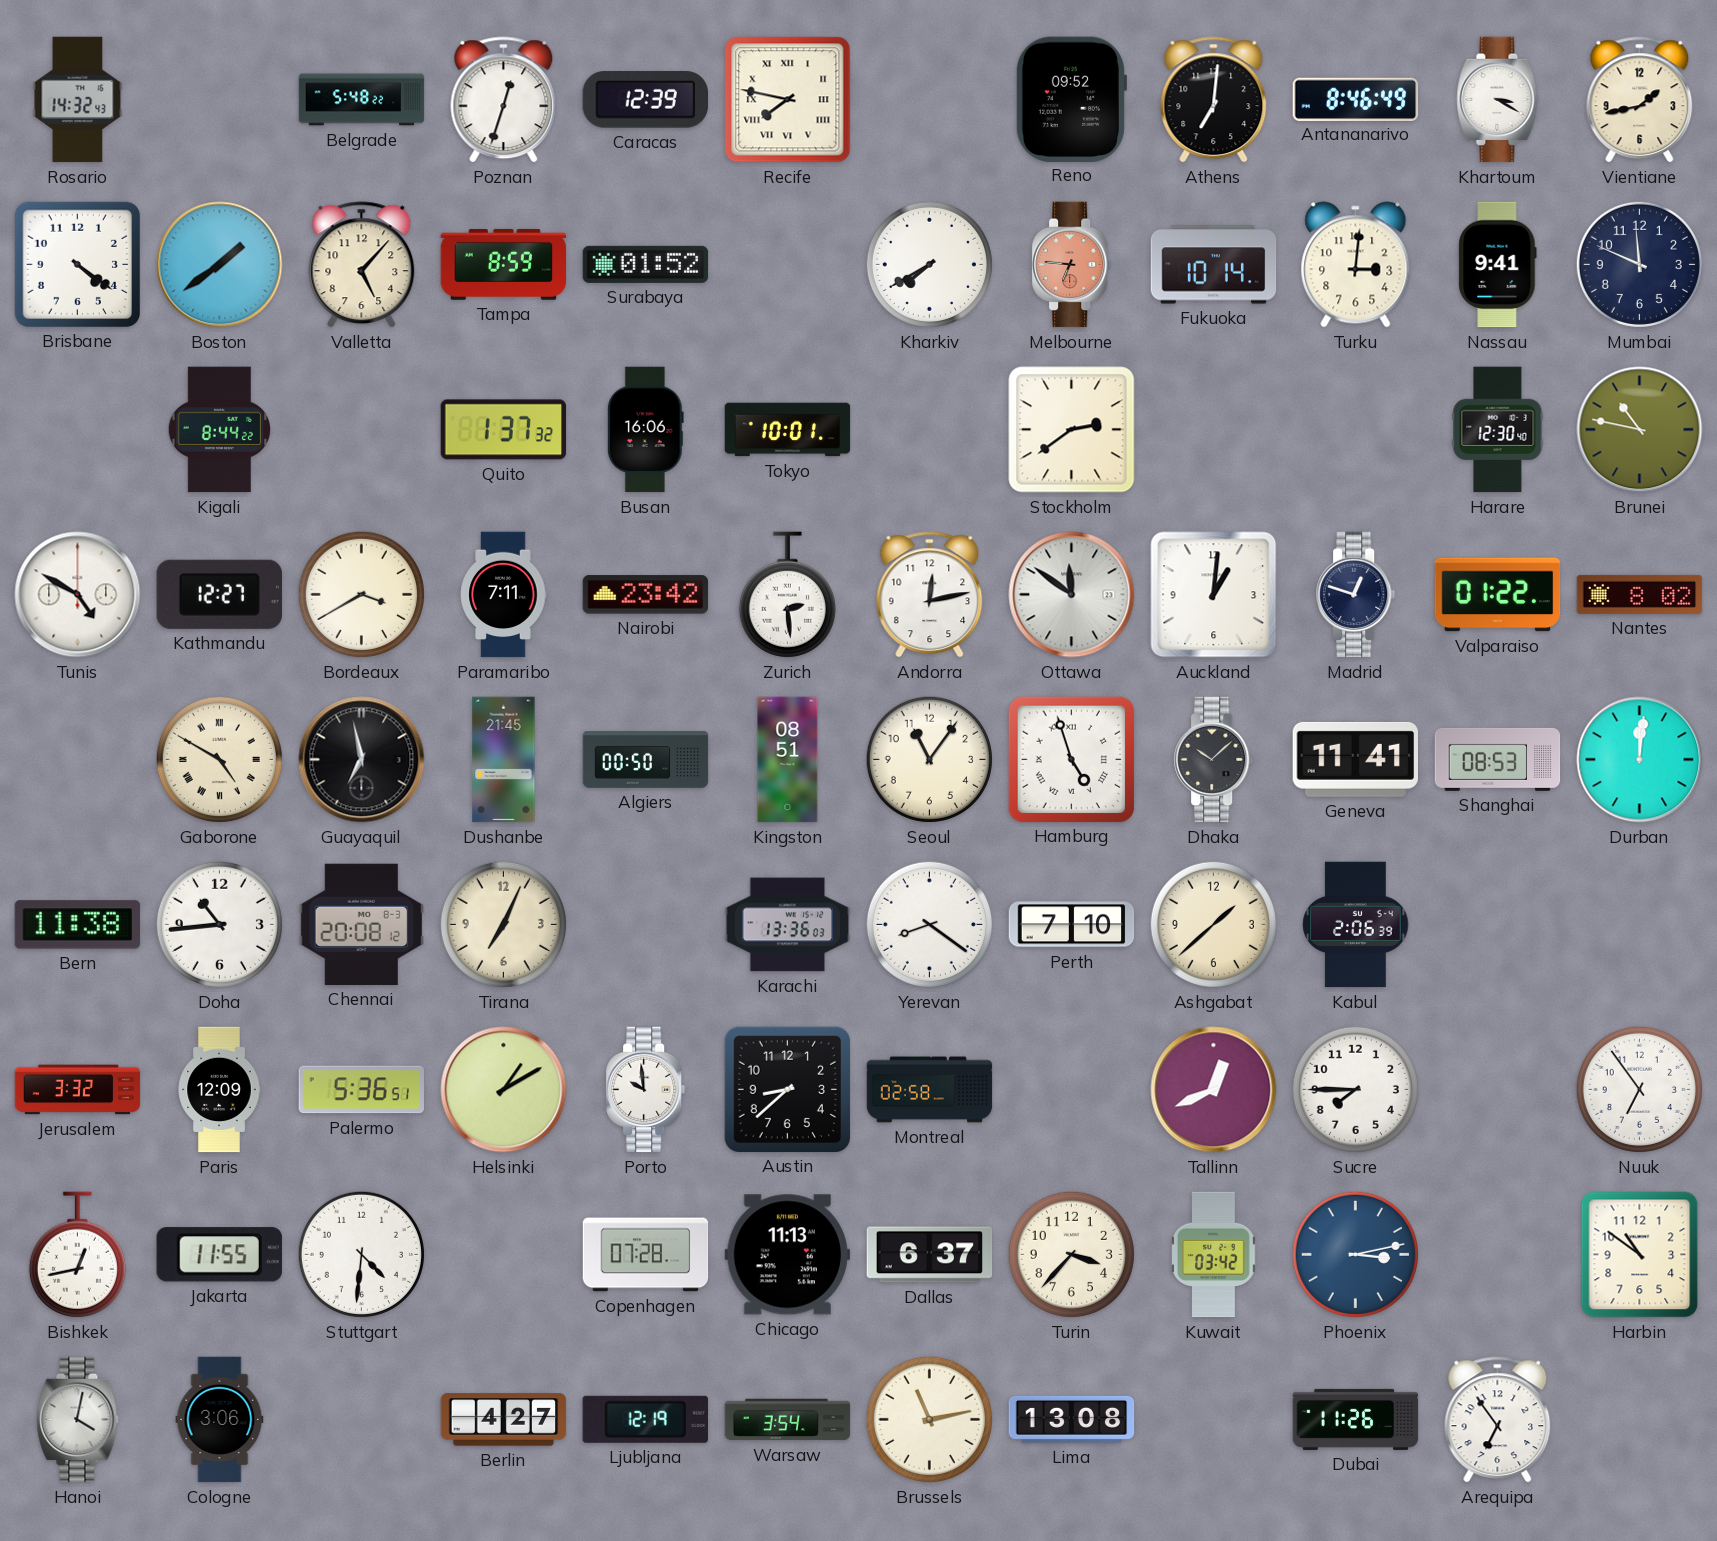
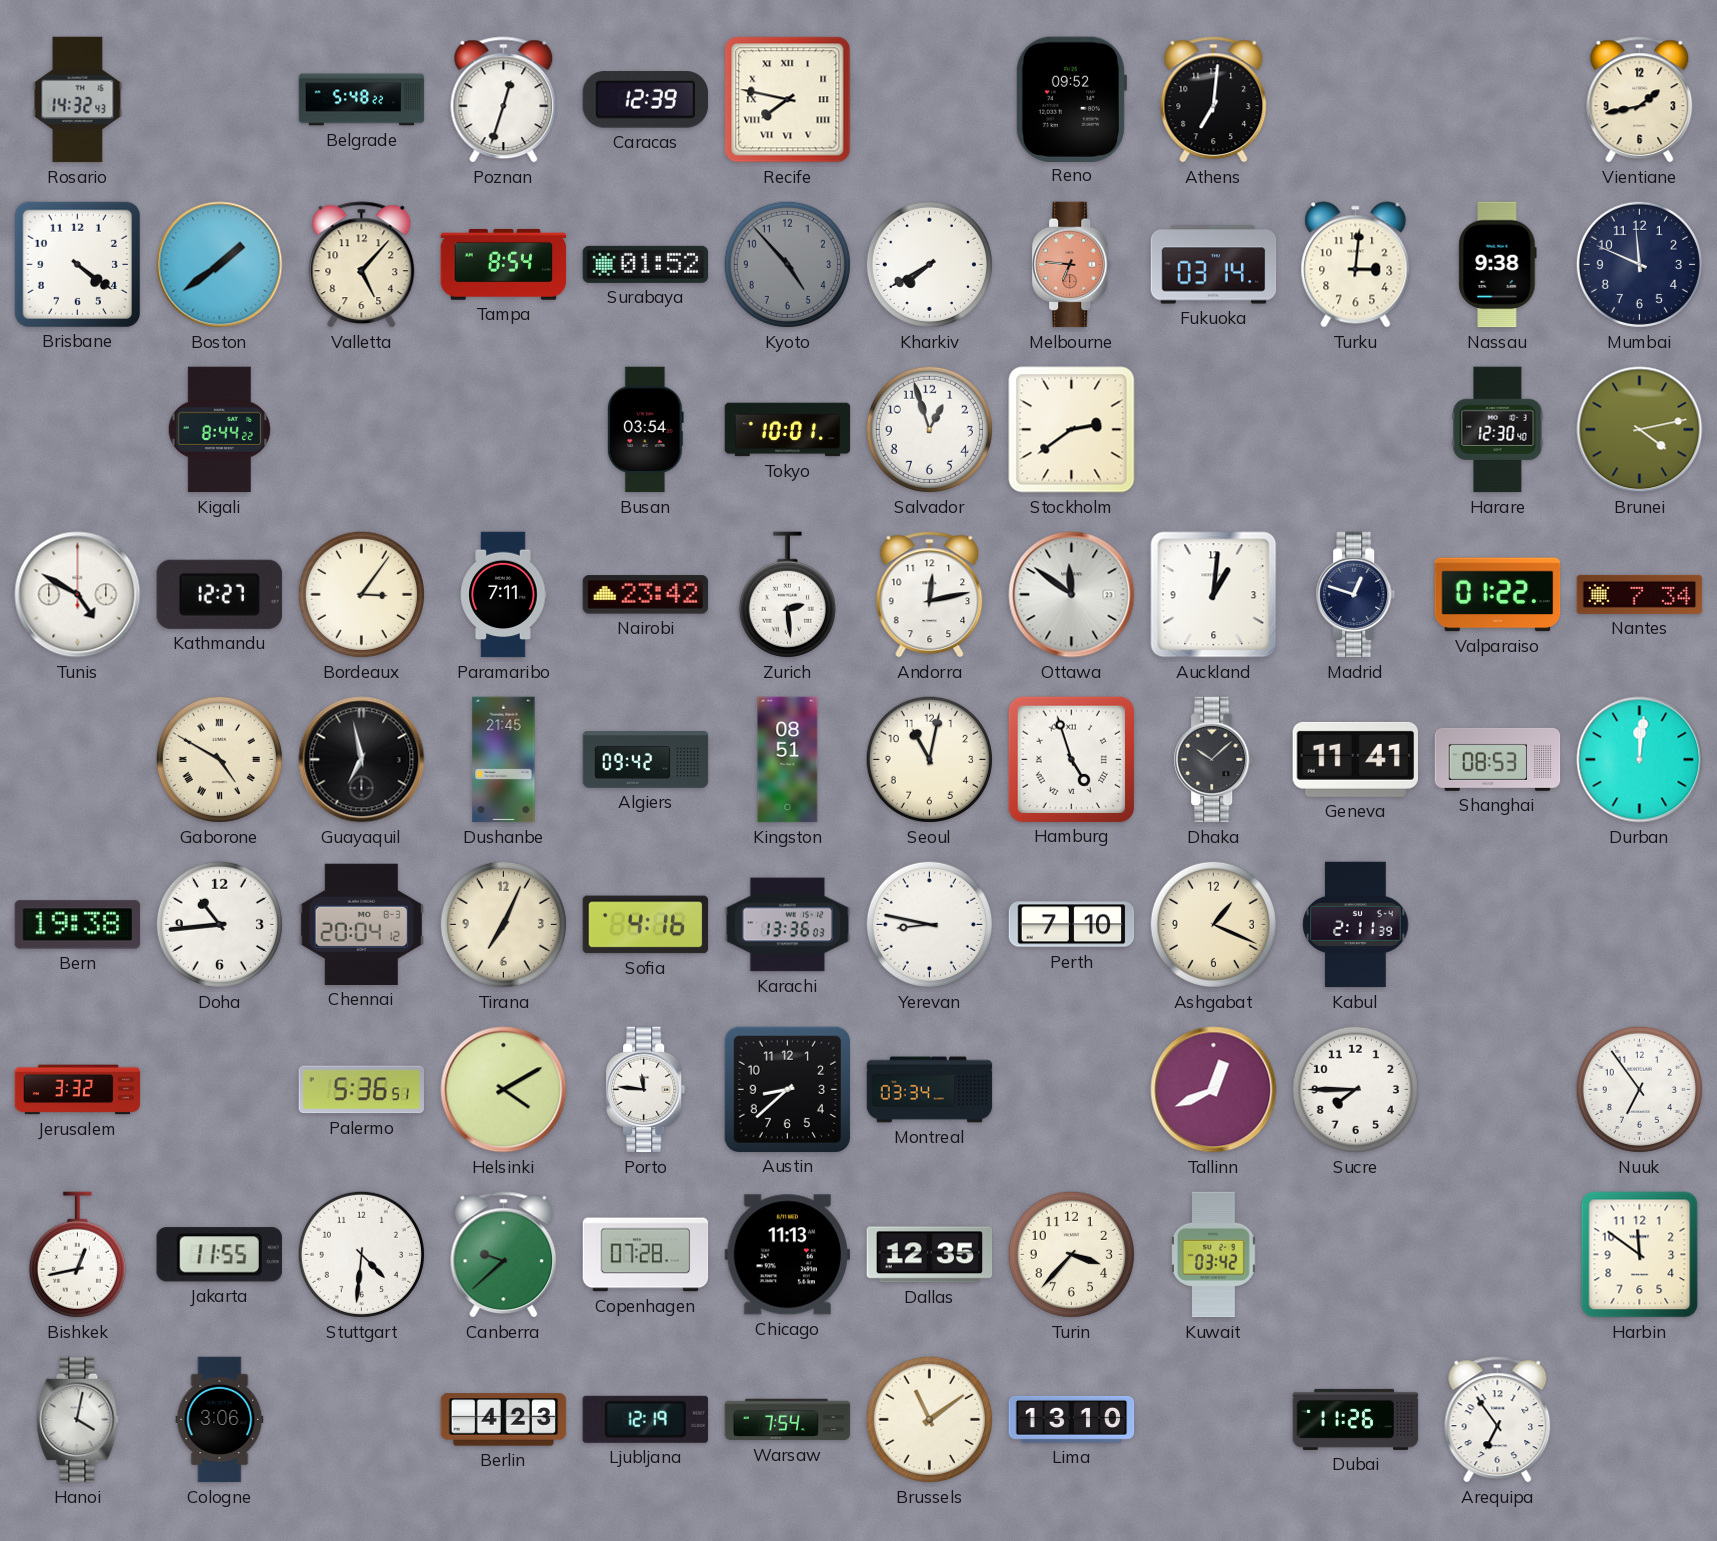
Antananarivo: 8:46 -> none
Khartoum: 3:20 -> none
Tampa: 8:59 -> 8:54
Kyoto: none -> 4:53
Fukuoka: 10:14 -> 03:14
Nassau: 9:41 -> 9:38
Quito: 1:37 -> none
Busan: 16:06 -> 03:54
Salvador: none -> 12:57
Brunei: 10:47 -> 4:13
Bordeaux: 3:40 -> 3:06
Nantes: 8:02 -> 7:34
Algiers: 00:50 -> 09:42
Seoul: 11:06 -> 11:02
Bern: 11:38 -> 19:38
Chennai: 20:08 -> 20:04
Sofia: none -> 4:16
Yerevan: 8:21 -> 8:47
Ashgabat: 1:38 -> 1:19
Kabul: 2:06 -> 2:11
Paris: 12:09 -> none
Helsinki: 1:10 -> 4:10
Porto: 9:59 -> 11:46
Montreal: 02:58 -> 03:34
Canberra: none -> 9:38
Dallas: 6:37 -> 12:35
Phoenix: 3:13 -> none
Harbin: 10:51 -> 11:51
Berlin: 4:27 -> 4:23
Warsaw: 3:54 -> 7:54
Brussels: 11:13 -> 11:09
Lima: 13:08 -> 13:10
